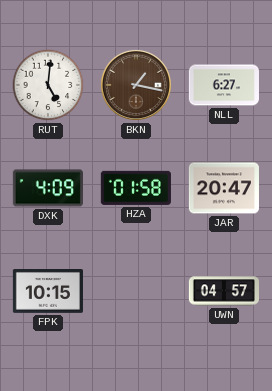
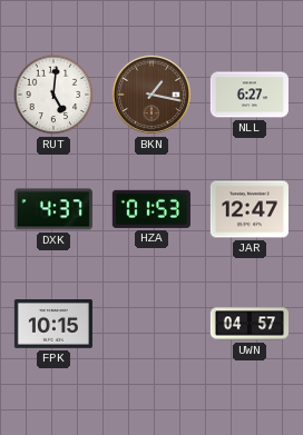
DXK: 4:09 -> 4:37
HZA: 01:58 -> 01:53
JAR: 20:47 -> 12:47
